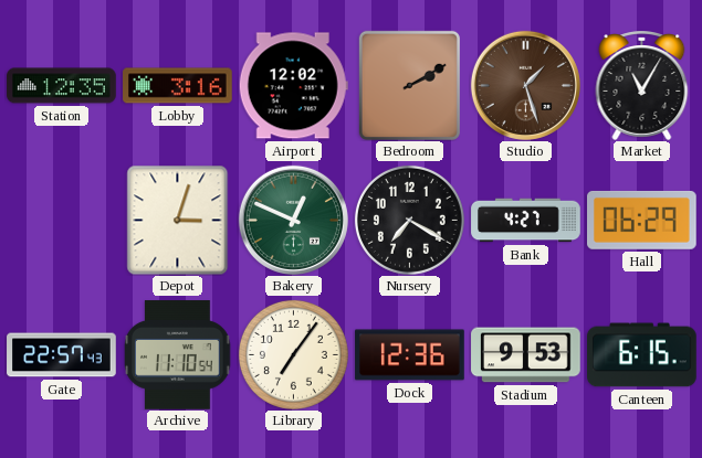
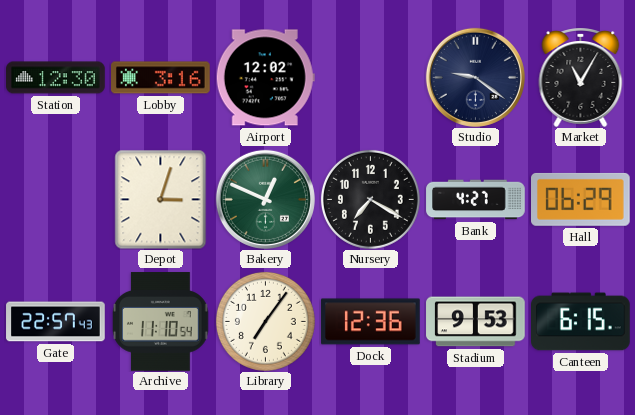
Station: 12:35 -> 12:30
Bedroom: 2:10 -> none
Studio: 1:27 -> 9:21
Studio dial: brown -> navy
